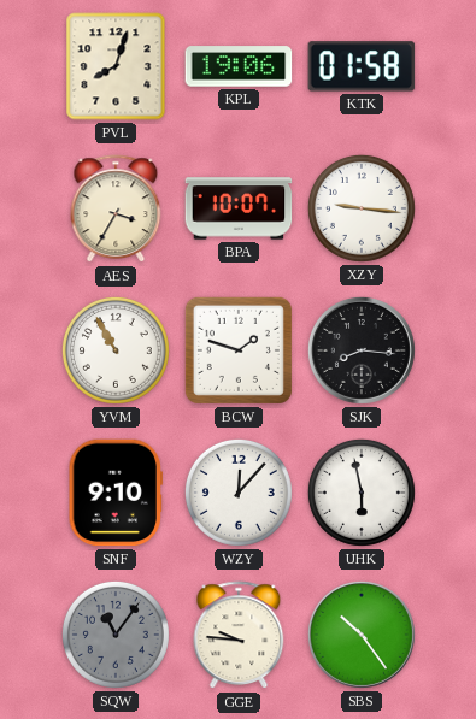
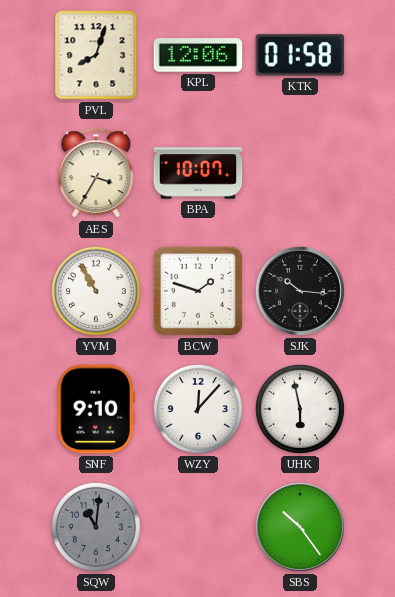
KPL: 19:06 -> 12:06
XZY: 9:16 -> none
SJK: 8:16 -> 10:16
SQW: 11:06 -> 11:01
GGE: 9:46 -> none
